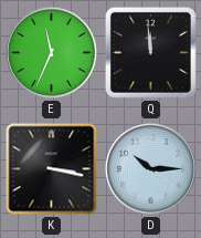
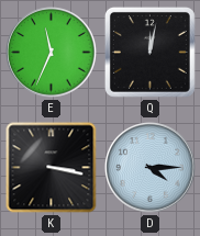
Q: 11:59 -> 12:02
D: 10:15 -> 4:15
